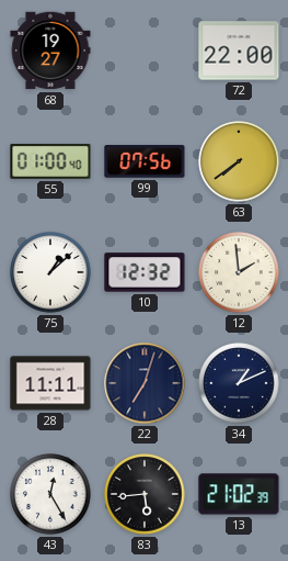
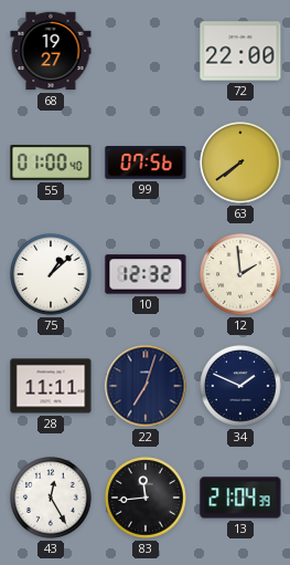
34: 1:11 -> 1:49
83: 5:44 -> 11:44
13: 21:02 -> 21:04
